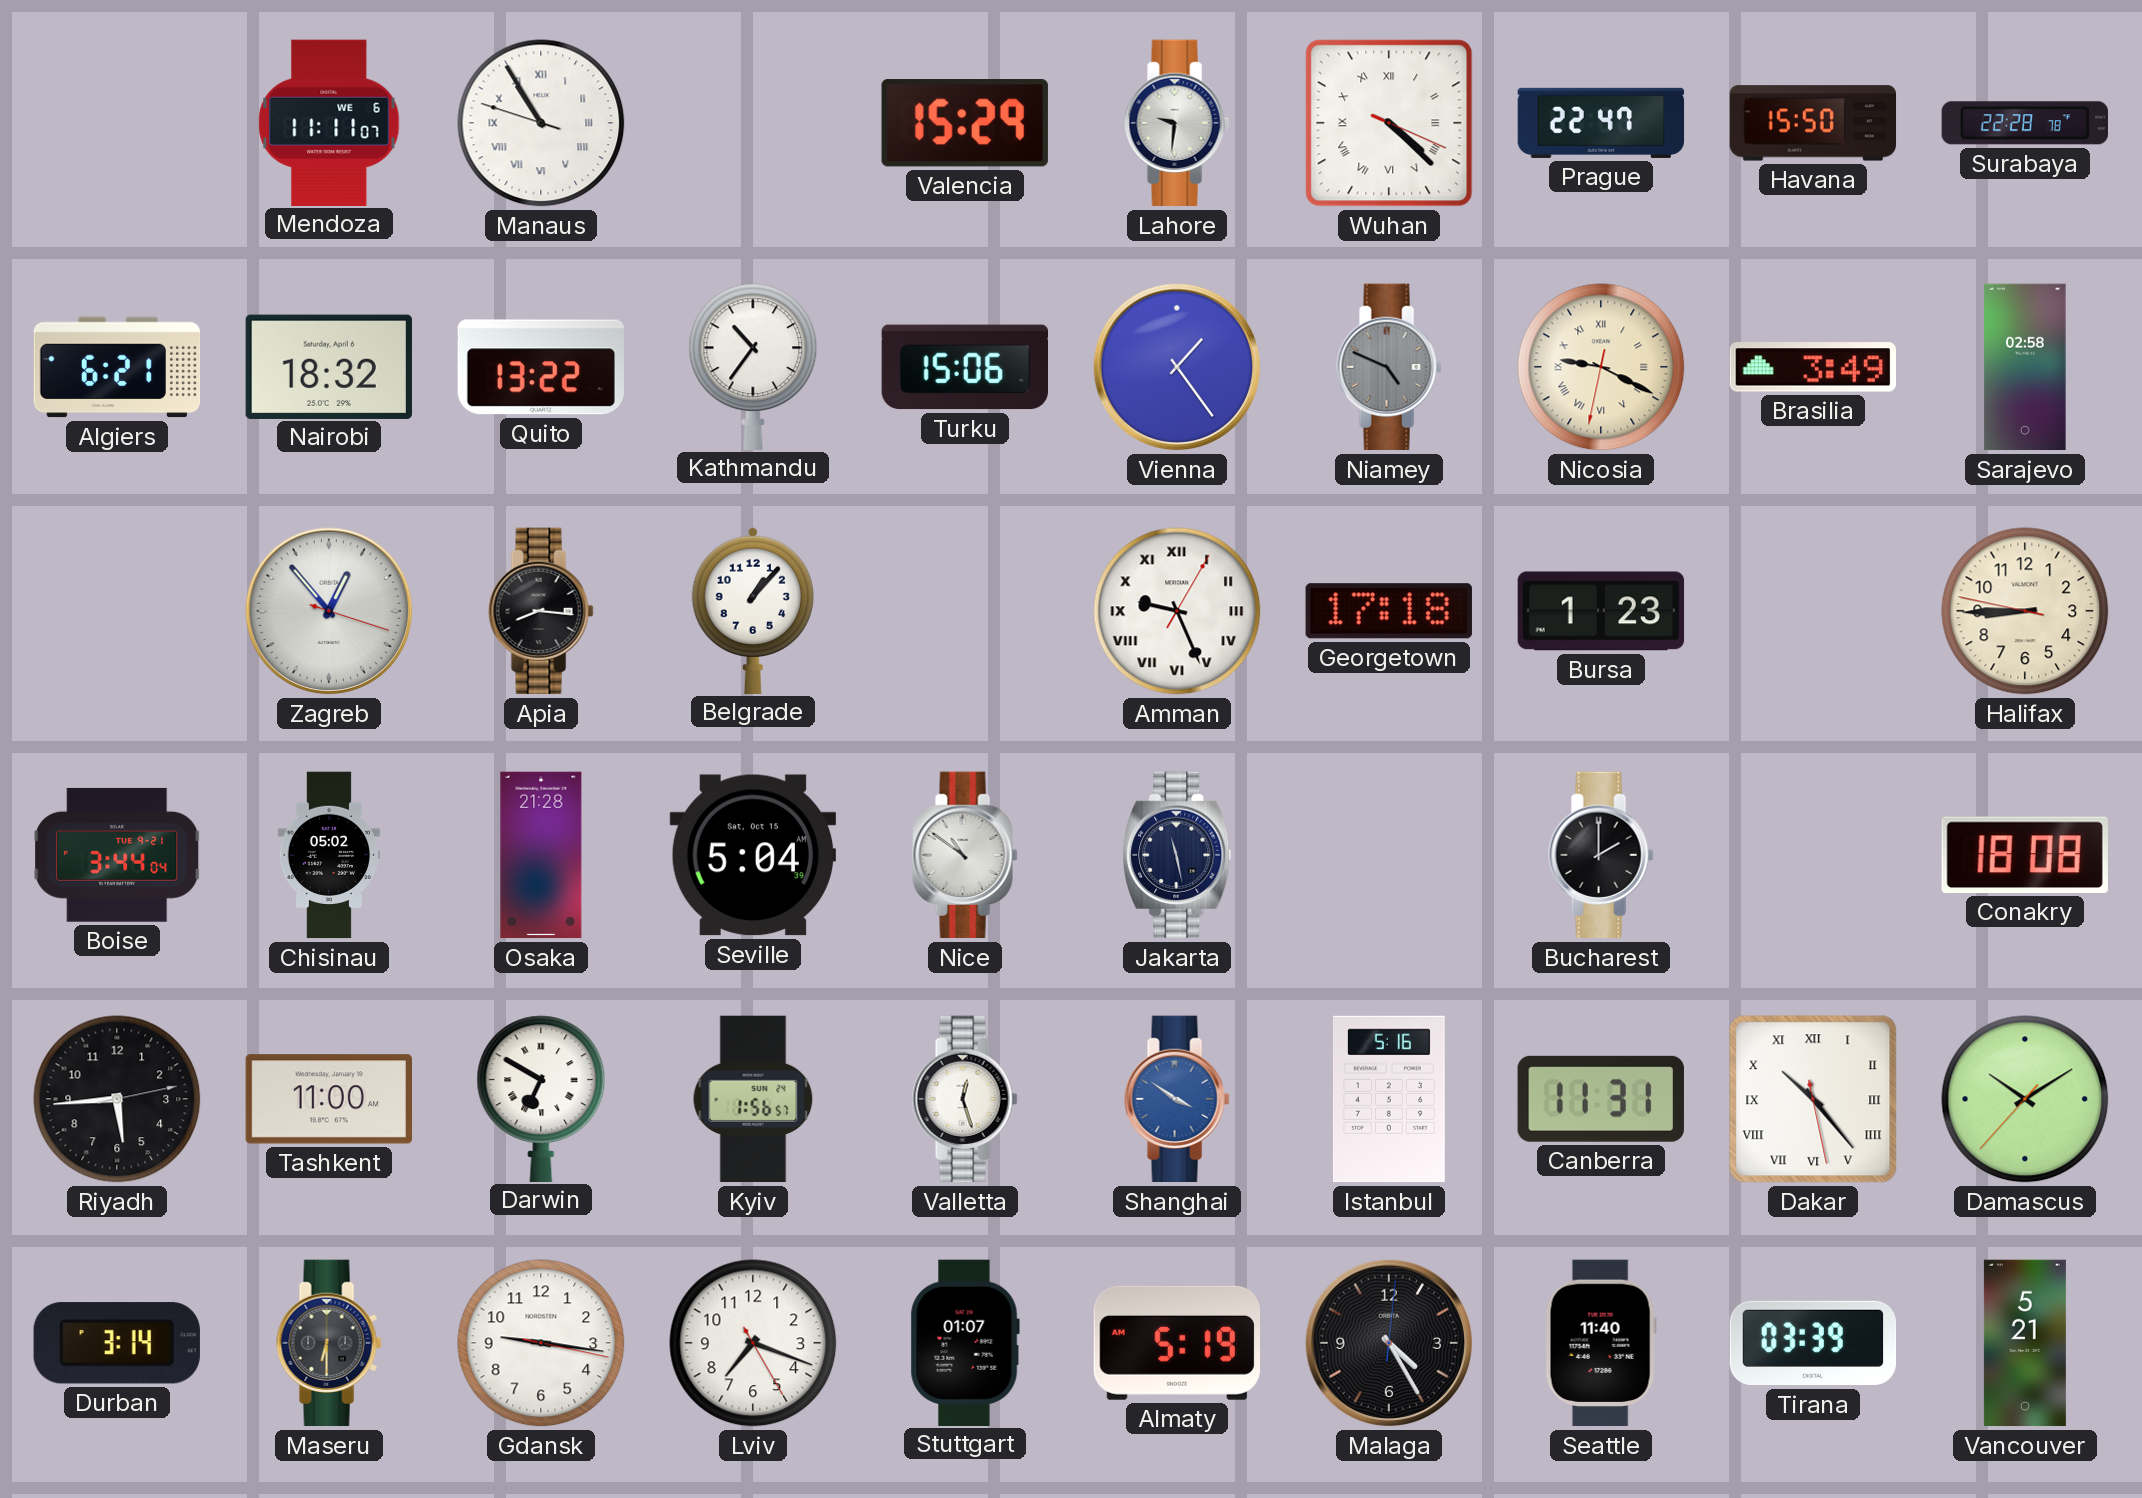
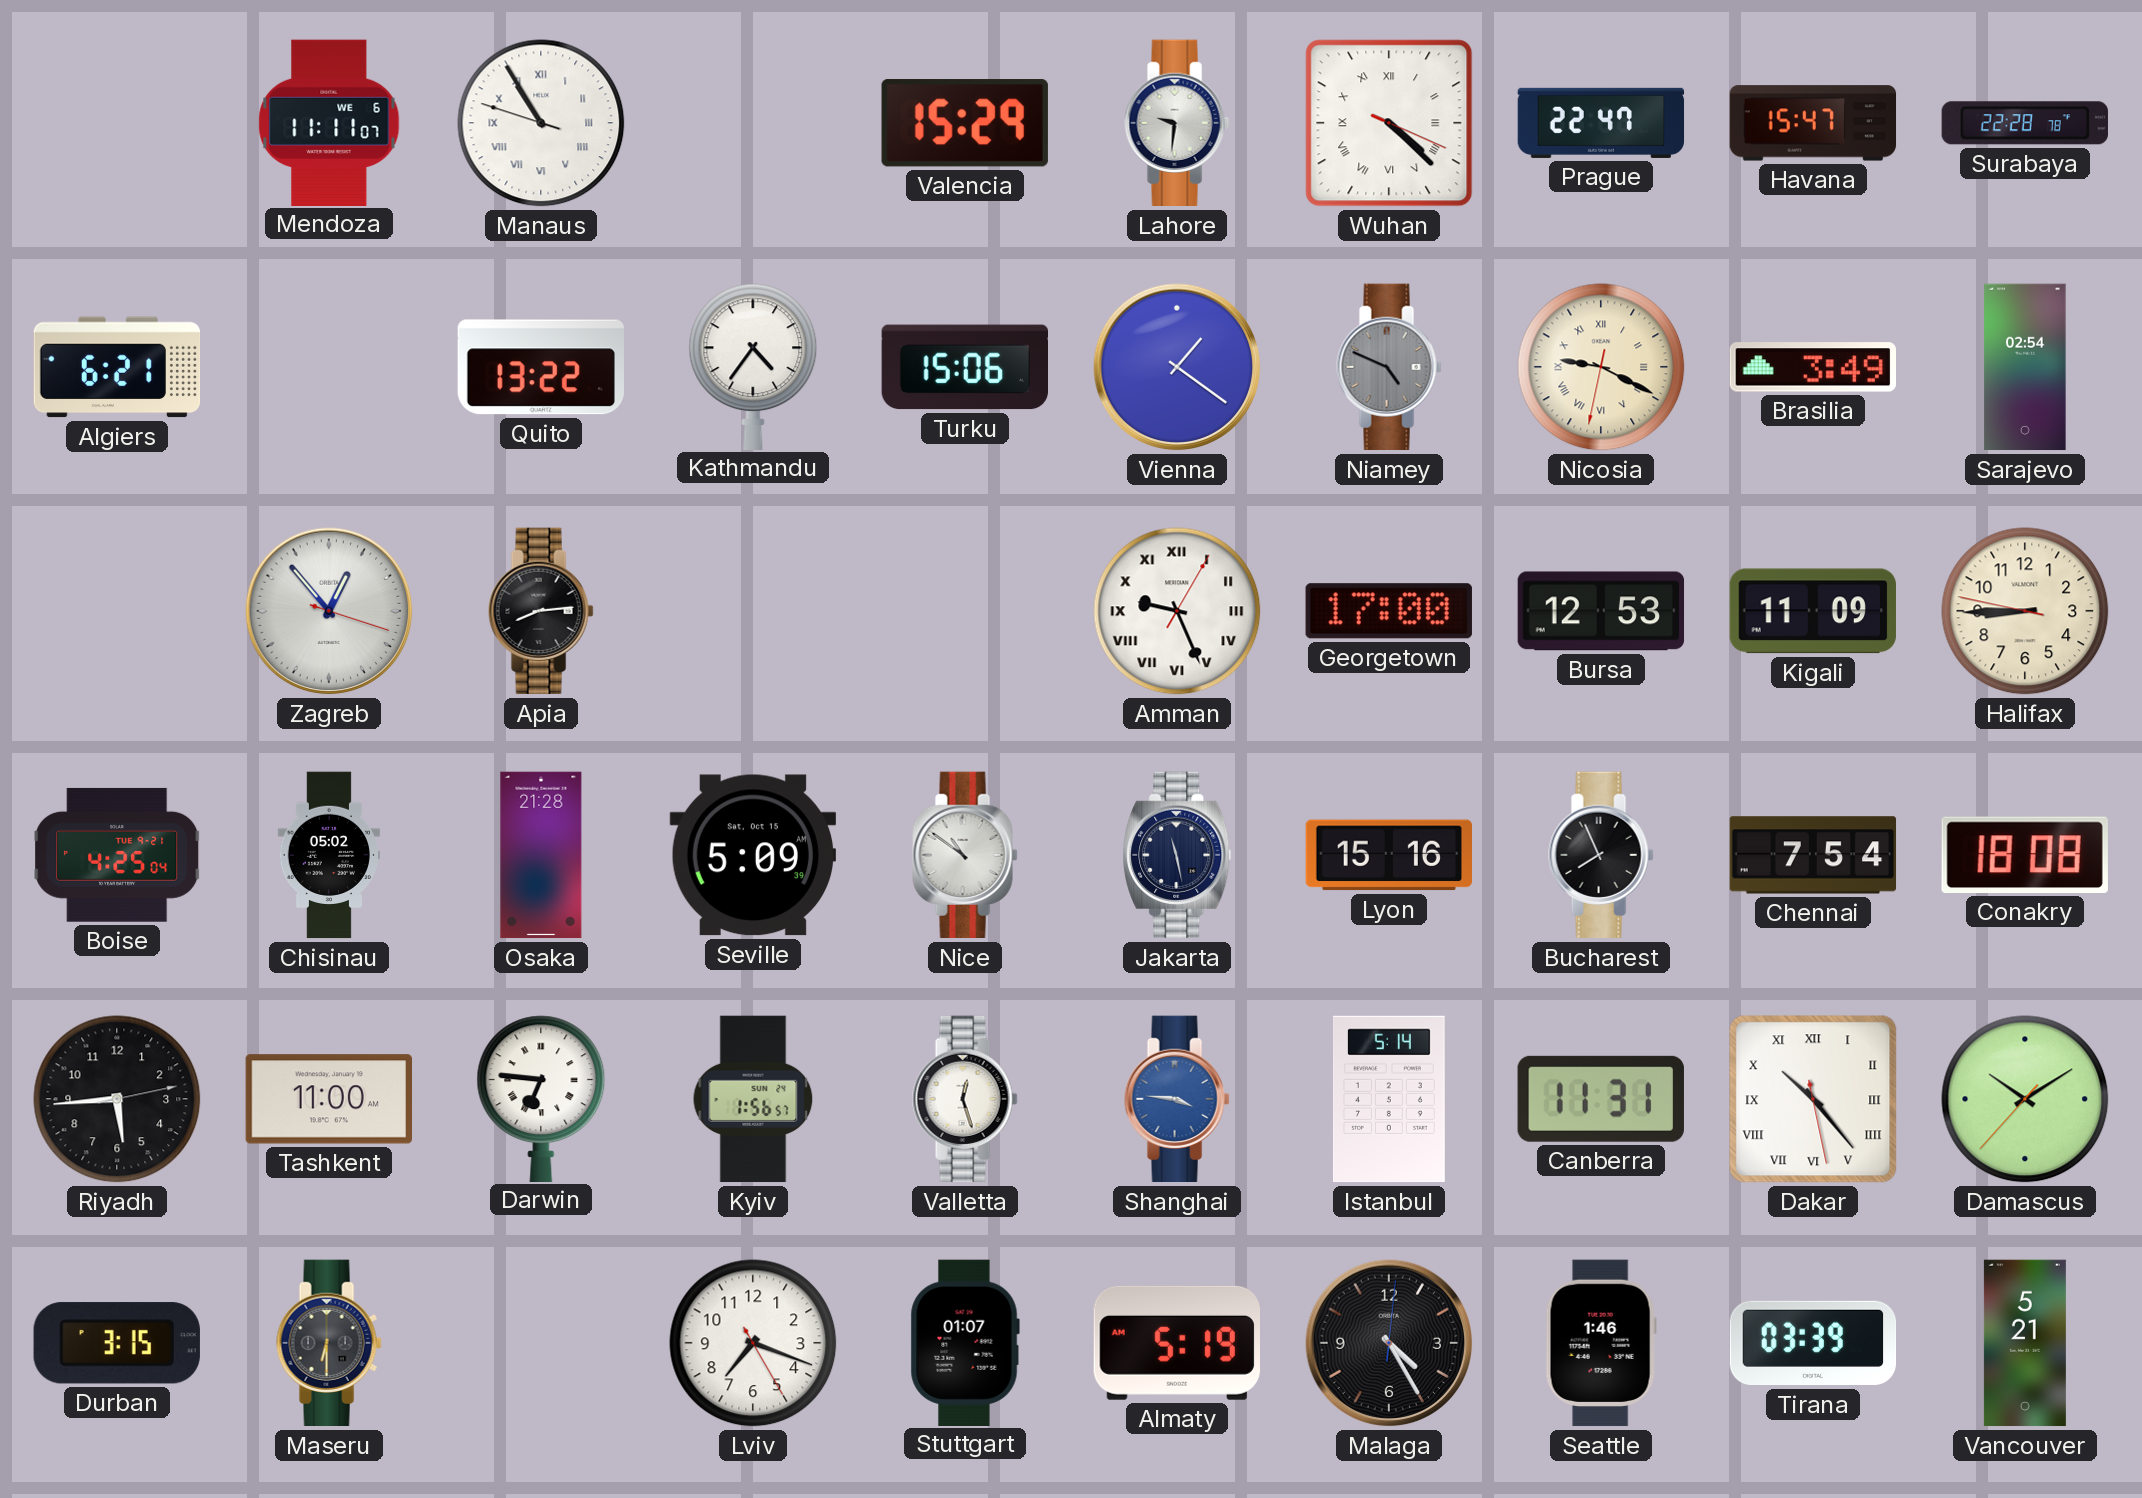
Havana: 15:50 -> 15:47
Nairobi: 18:32 -> none
Kathmandu: 10:36 -> 4:36
Vienna: 1:24 -> 1:21
Sarajevo: 02:58 -> 02:54
Apia: 8:16 -> 8:14
Belgrade: 1:07 -> none
Georgetown: 17:18 -> 17:00
Bursa: 1:23 -> 12:53
Kigali: none -> 11:09
Boise: 3:44 -> 4:25
Seville: 5:04 -> 5:09
Lyon: none -> 15:16
Bucharest: 2:00 -> 7:56
Chennai: none -> 7:54
Darwin: 6:50 -> 6:46
Shanghai: 3:51 -> 3:46
Istanbul: 5:16 -> 5:14
Durban: 3:14 -> 3:15
Gdansk: 9:16 -> none
Seattle: 11:40 -> 1:46
